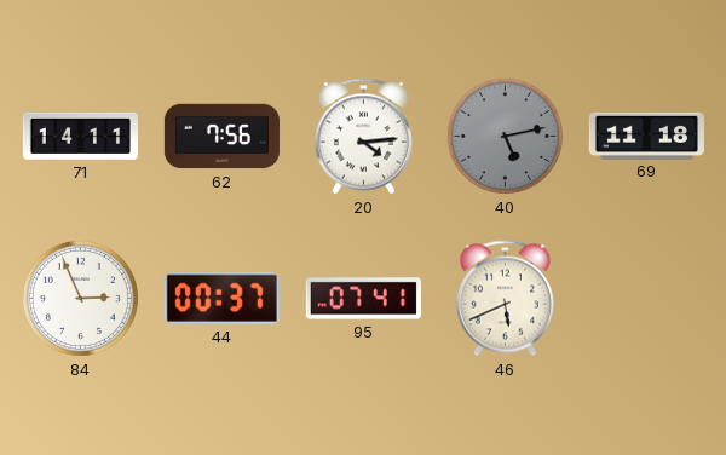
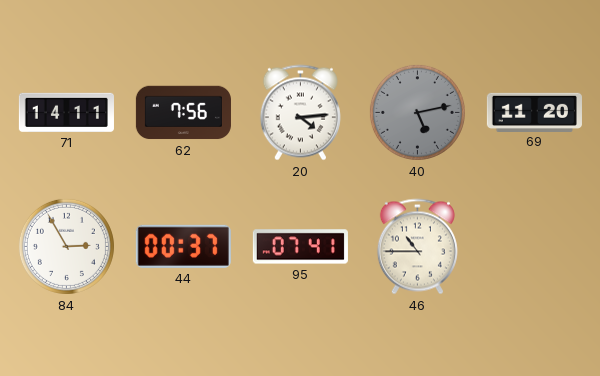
69: 11:18 -> 11:20
84: 2:56 -> 2:55
46: 5:41 -> 10:45
